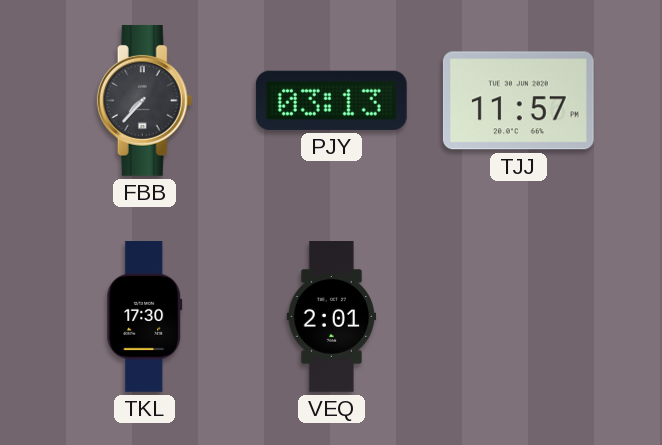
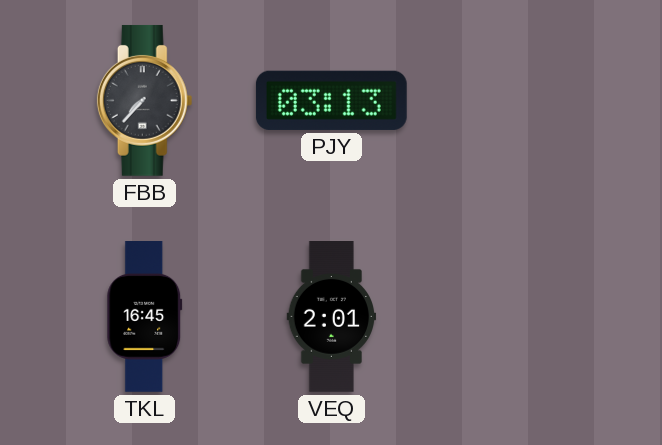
TJJ: 11:57 -> none
TKL: 17:30 -> 16:45
